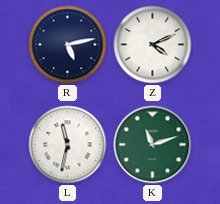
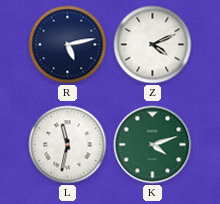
K: 11:12 -> 4:12
